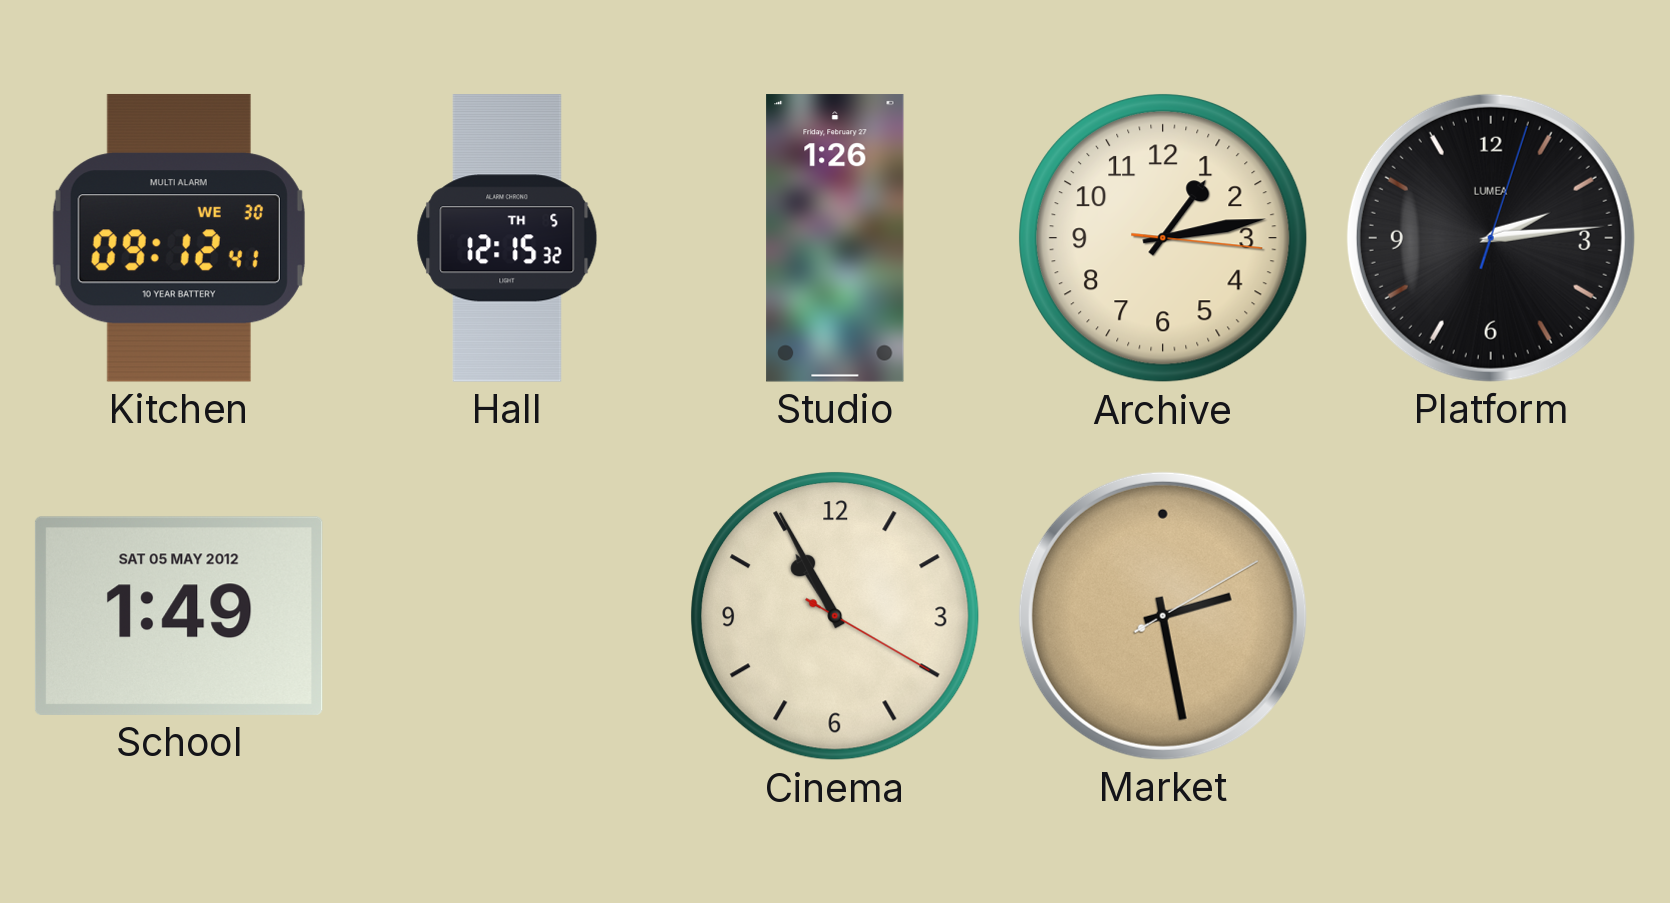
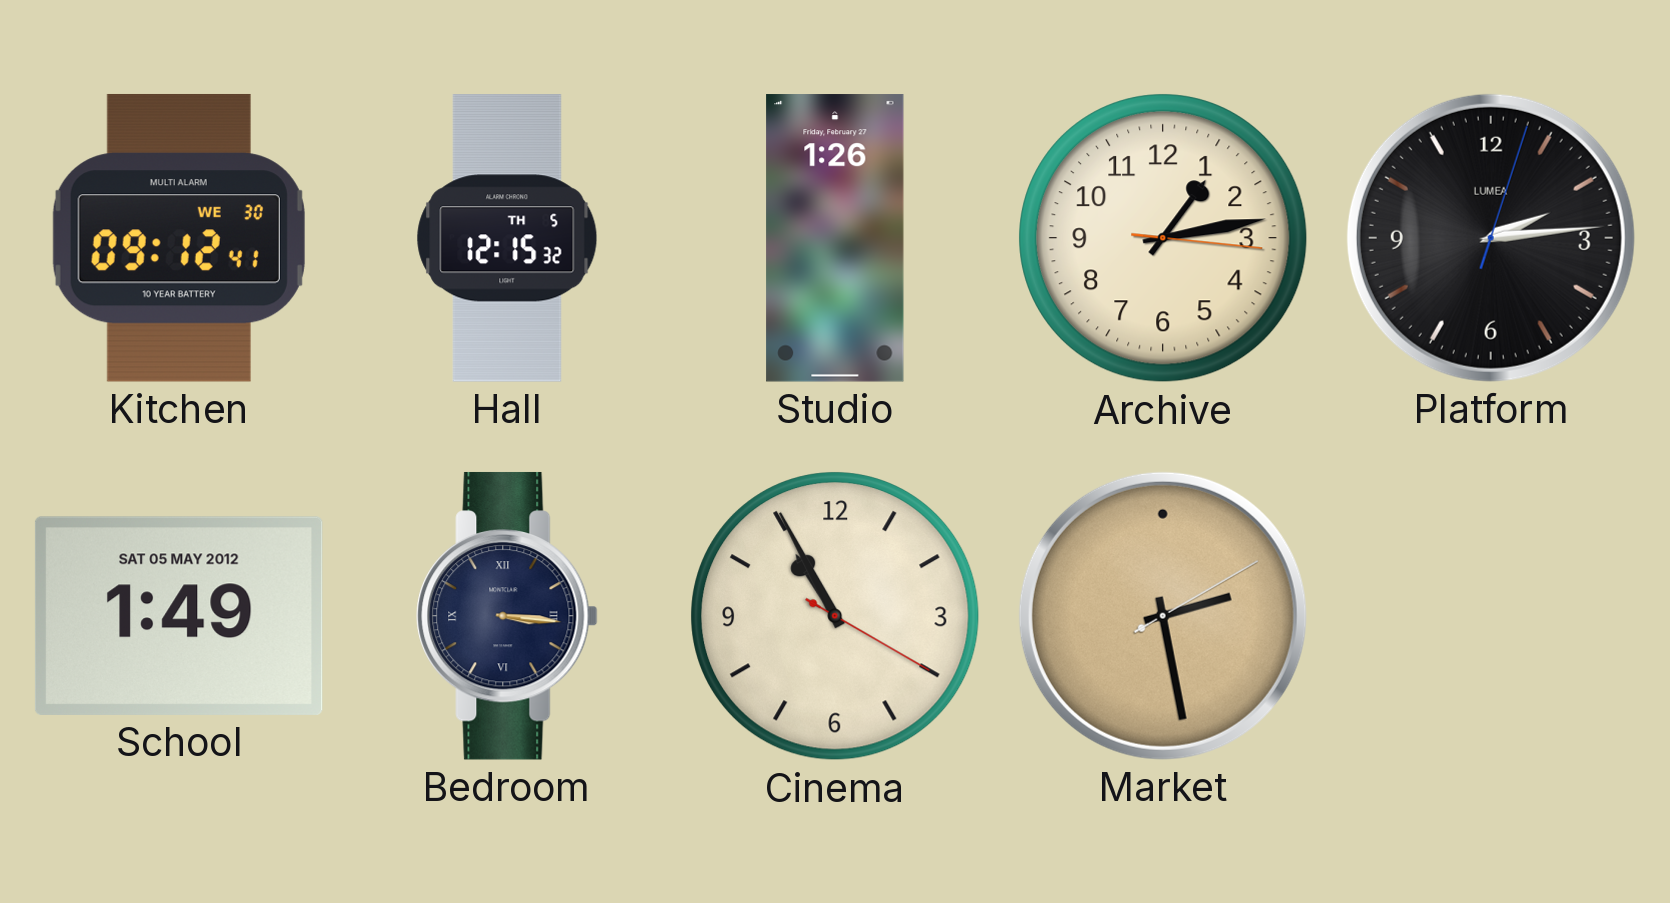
Bedroom: none -> 3:16
